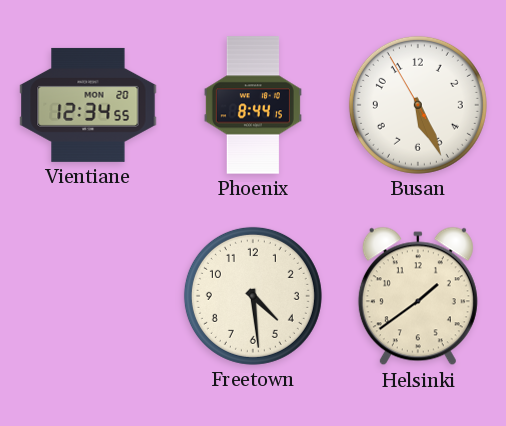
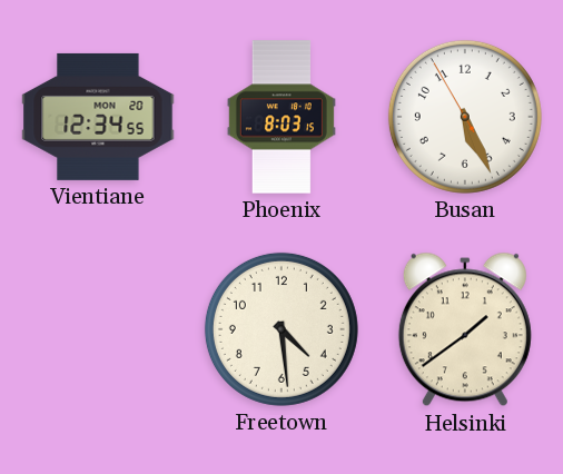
Phoenix: 8:44 -> 8:03
